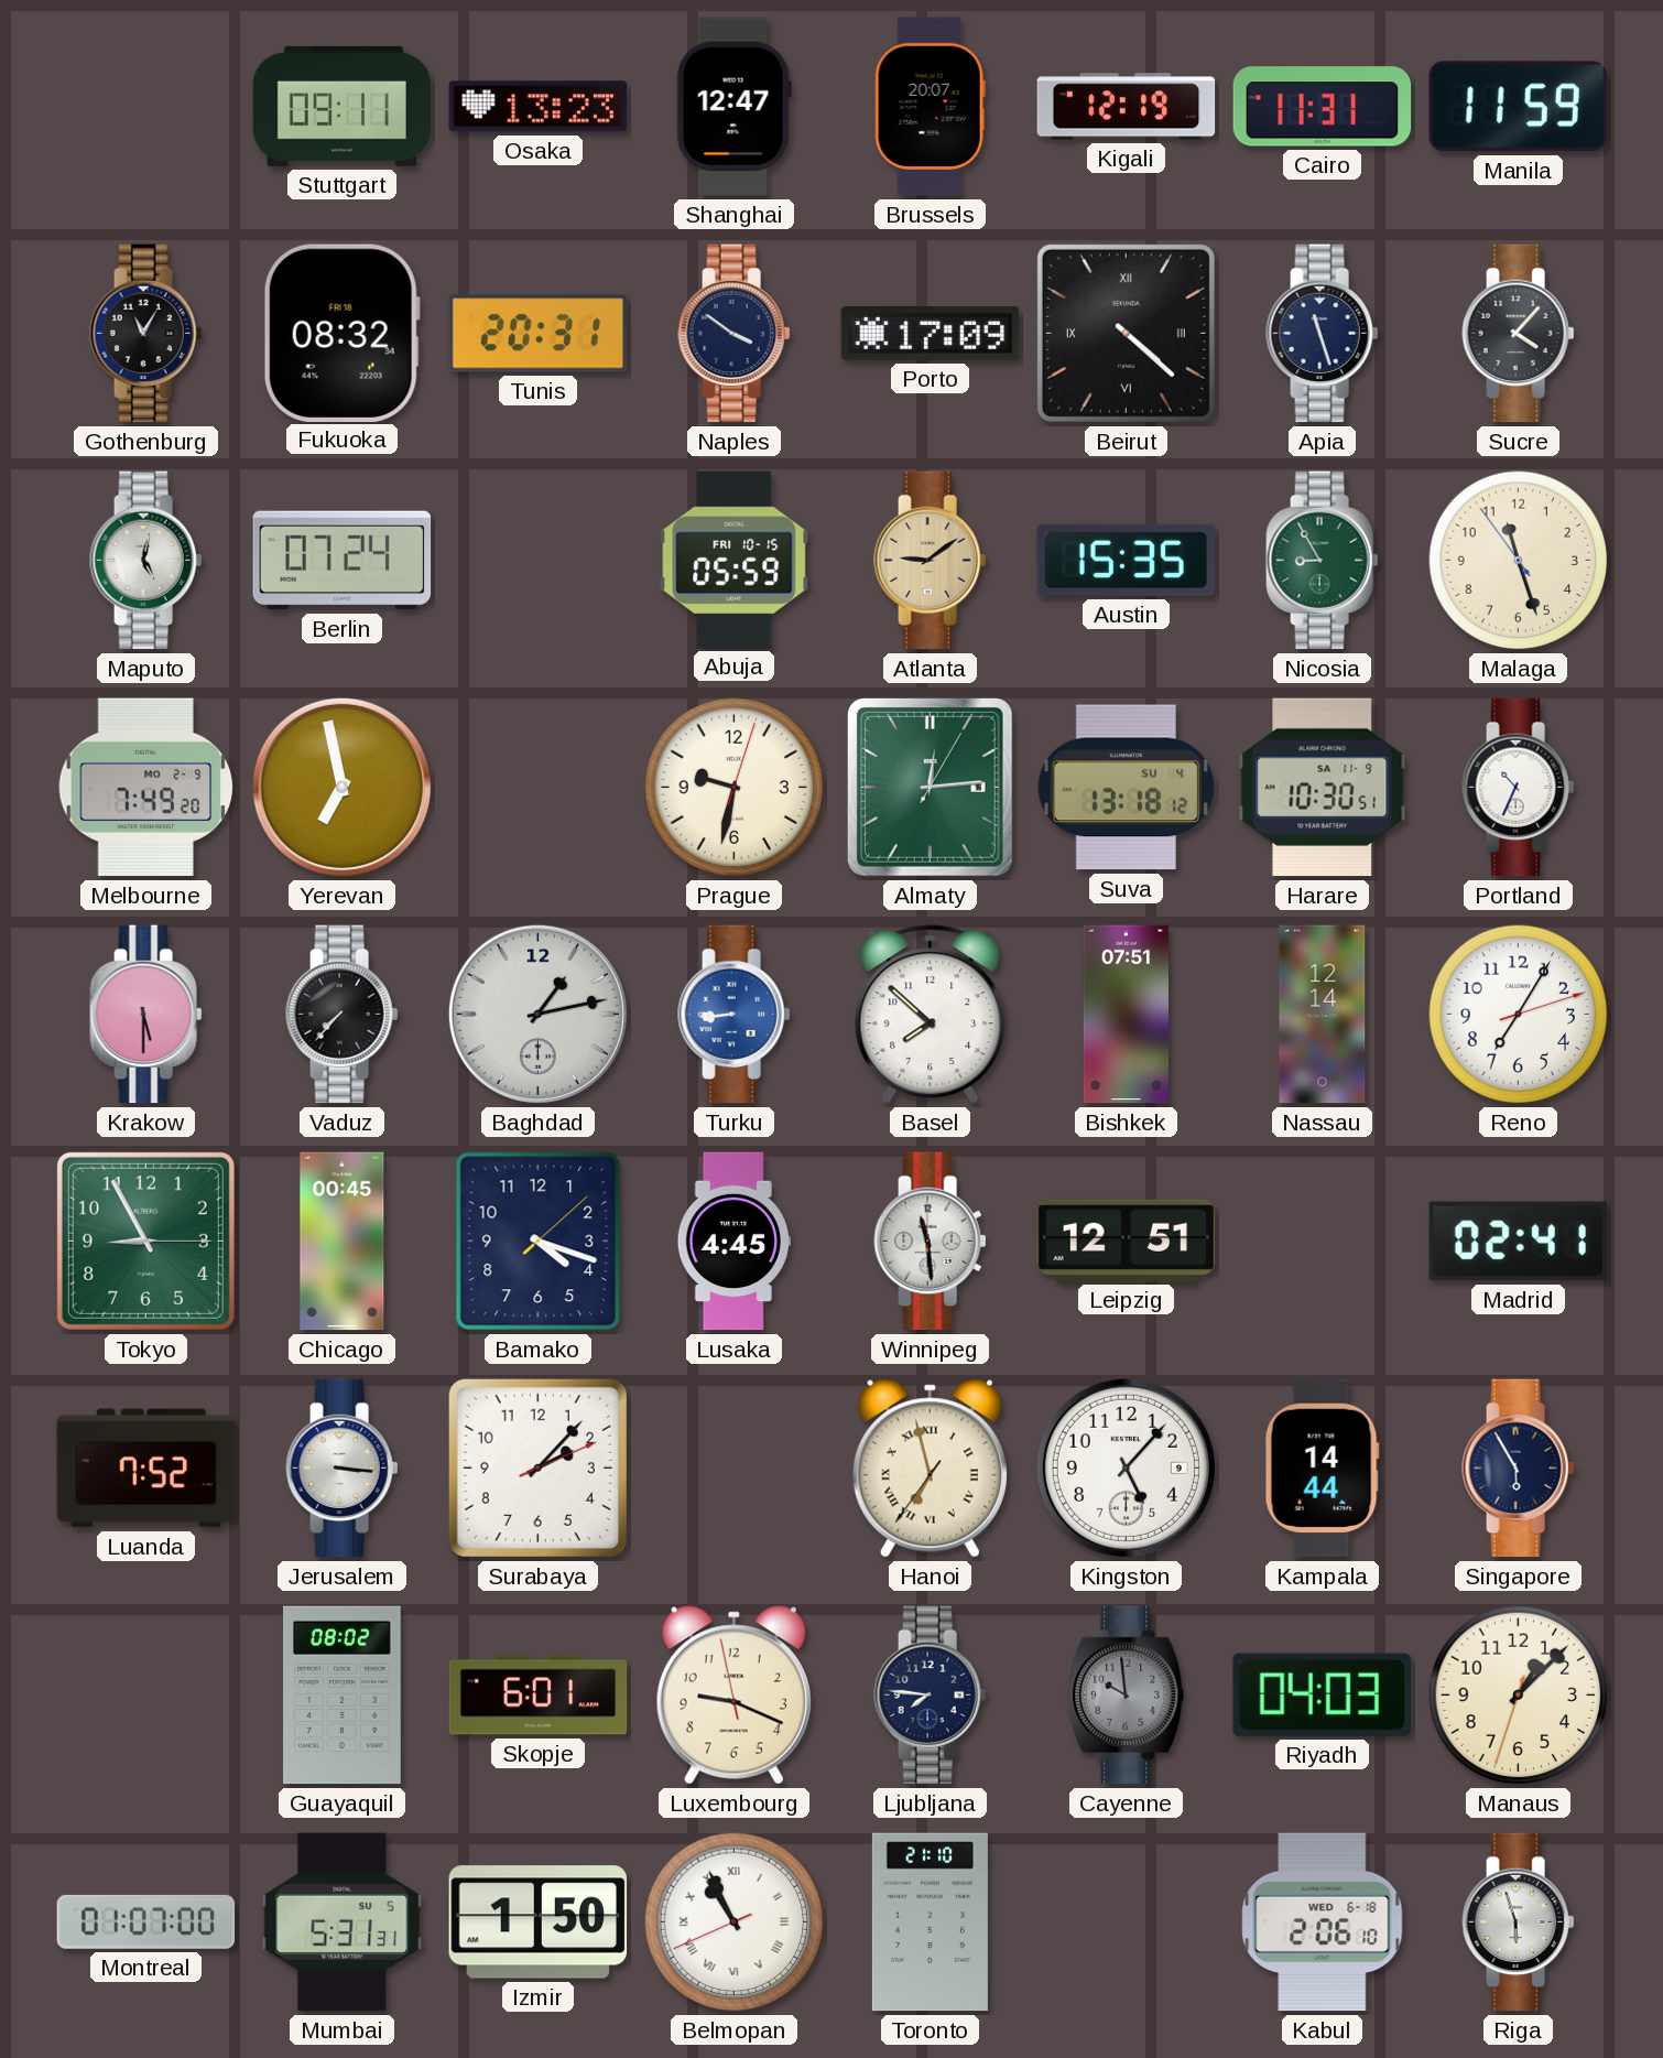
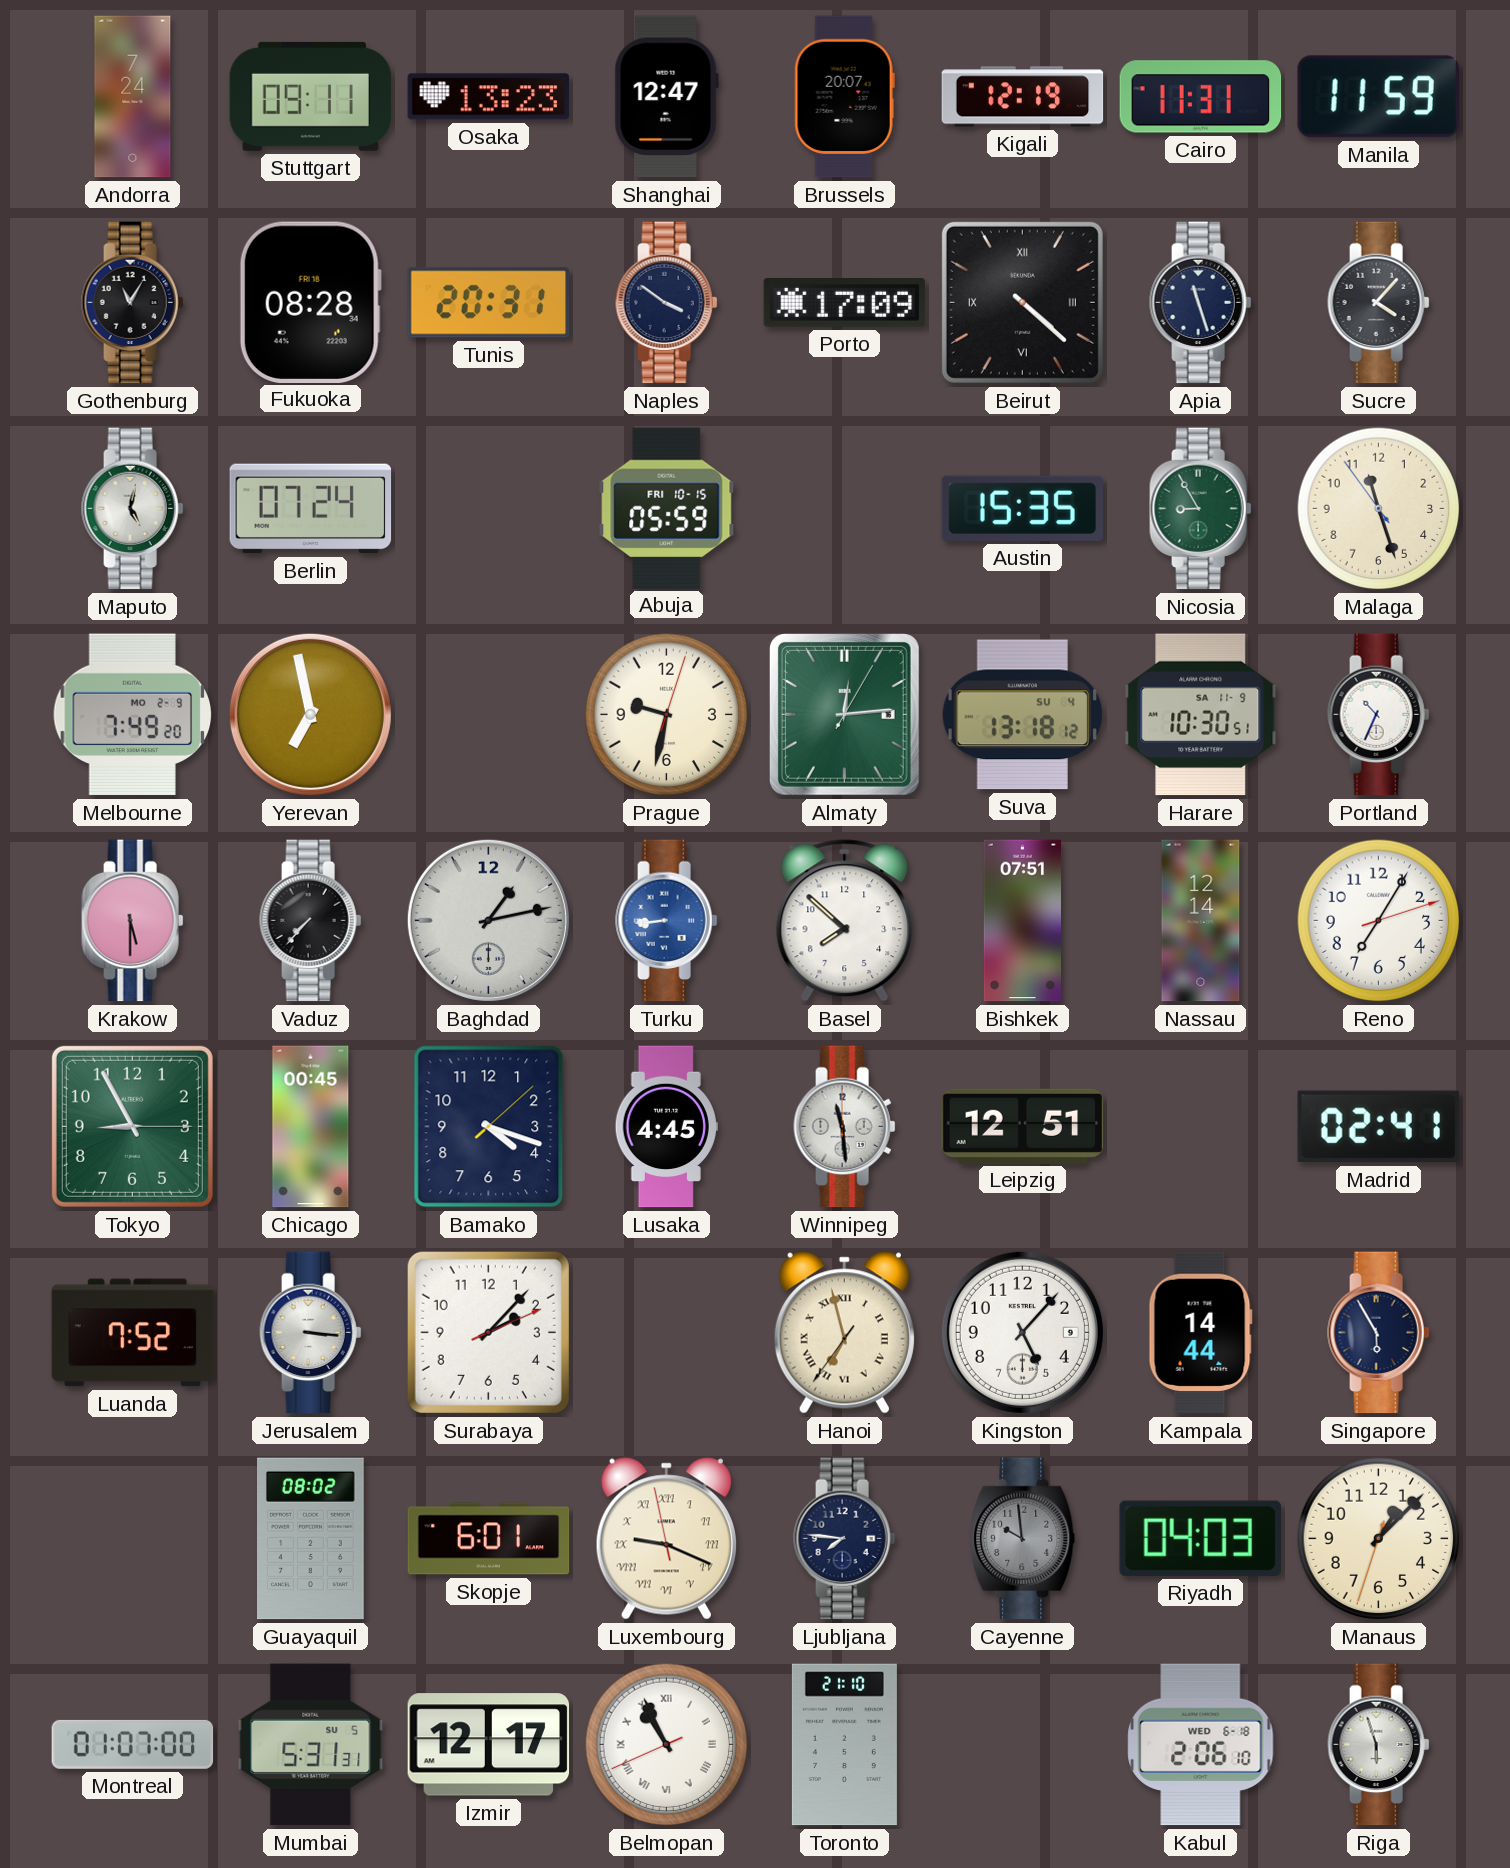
Andorra: none -> 7:24
Fukuoka: 08:32 -> 08:28
Atlanta: 9:09 -> none
Luxembourg numerals: Arabic -> Roman
Izmir: 1:50 -> 12:17
